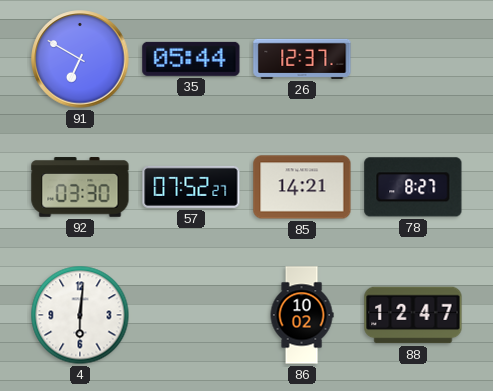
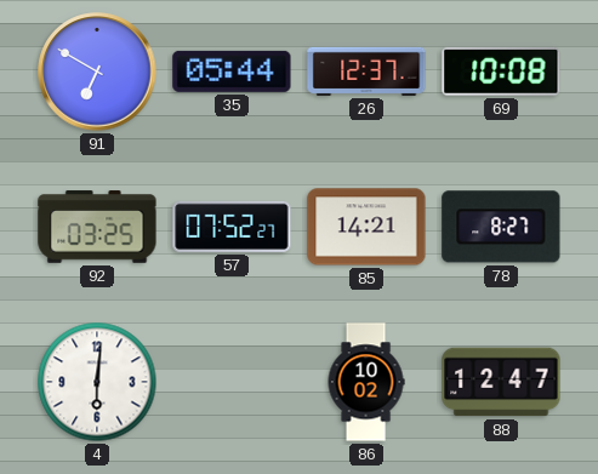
69: none -> 10:08
92: 03:30 -> 03:25
